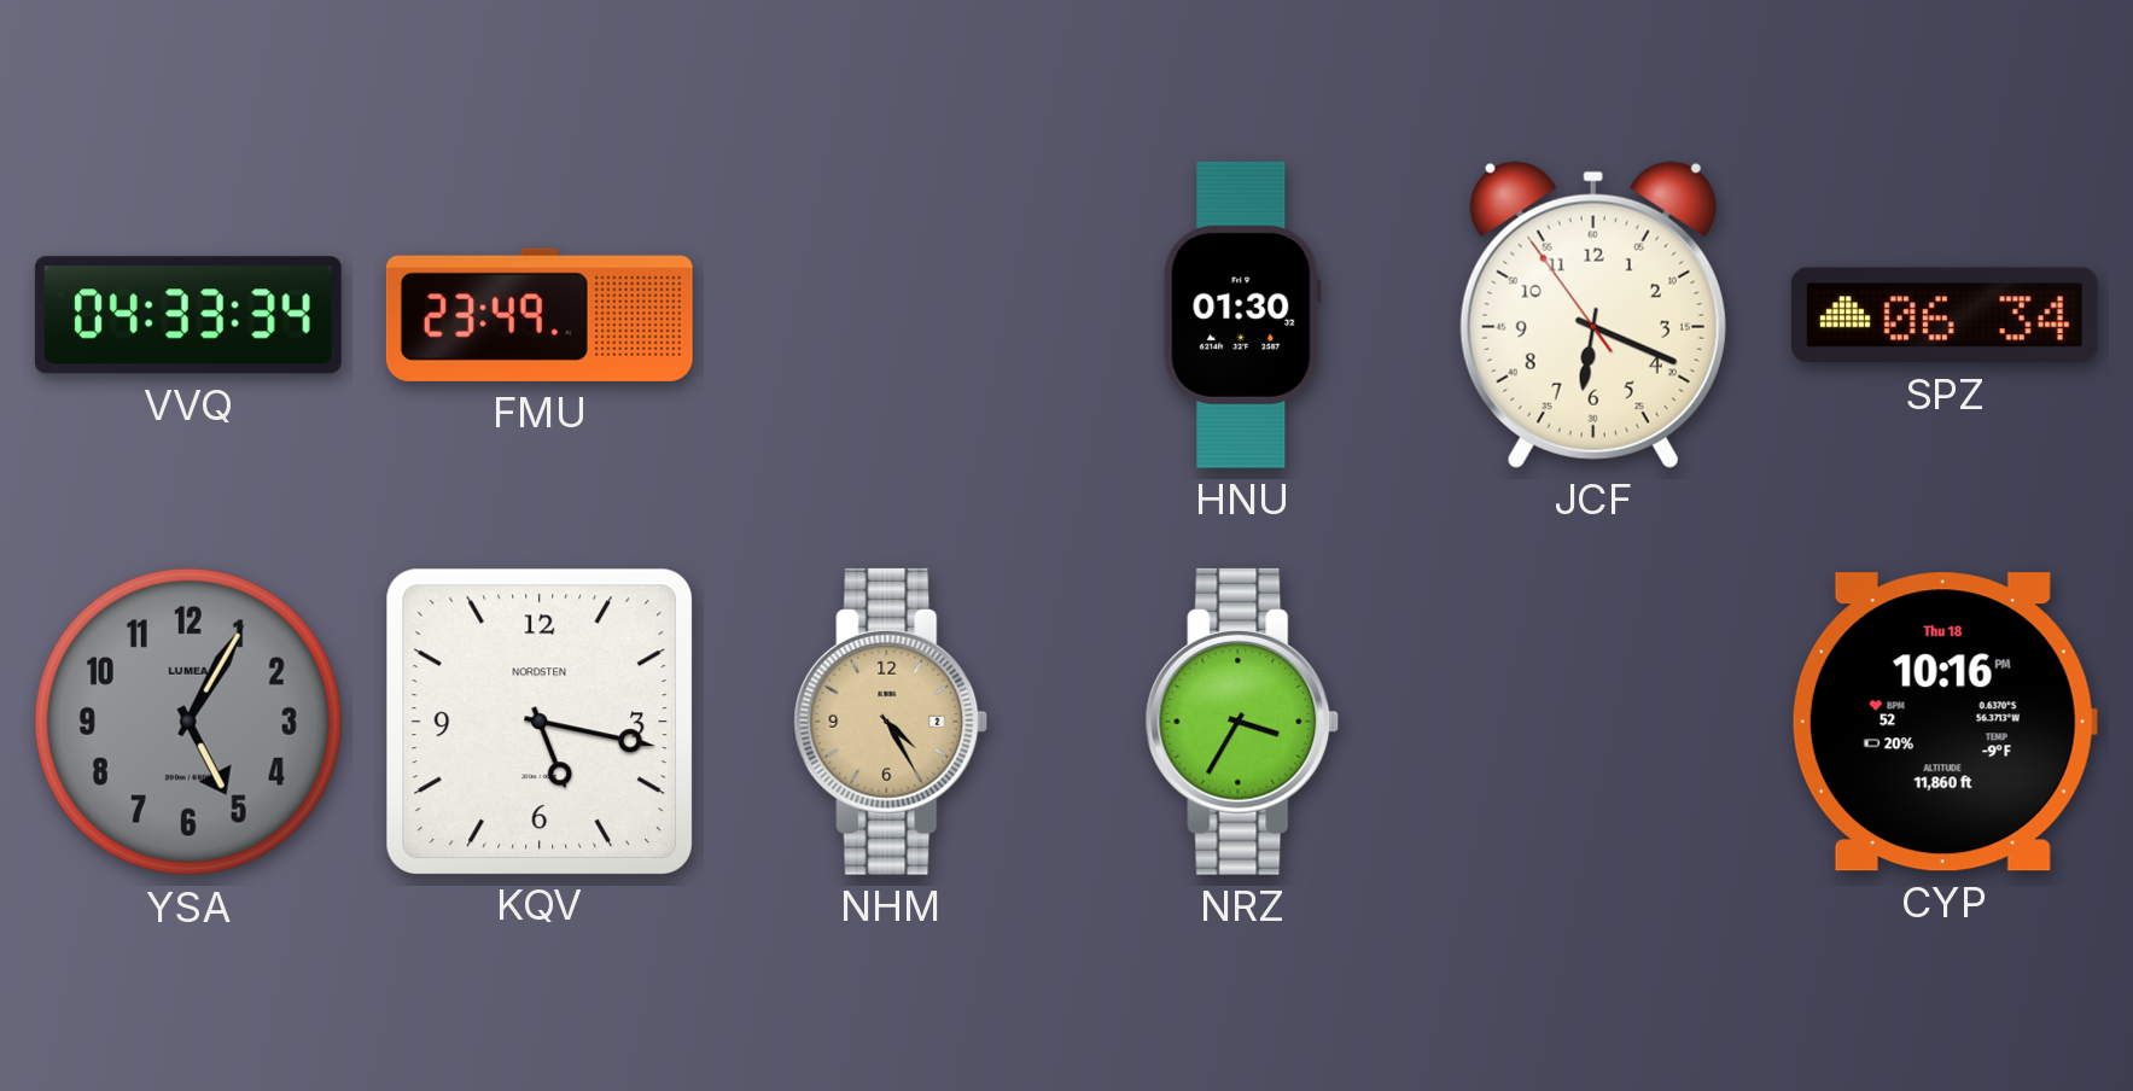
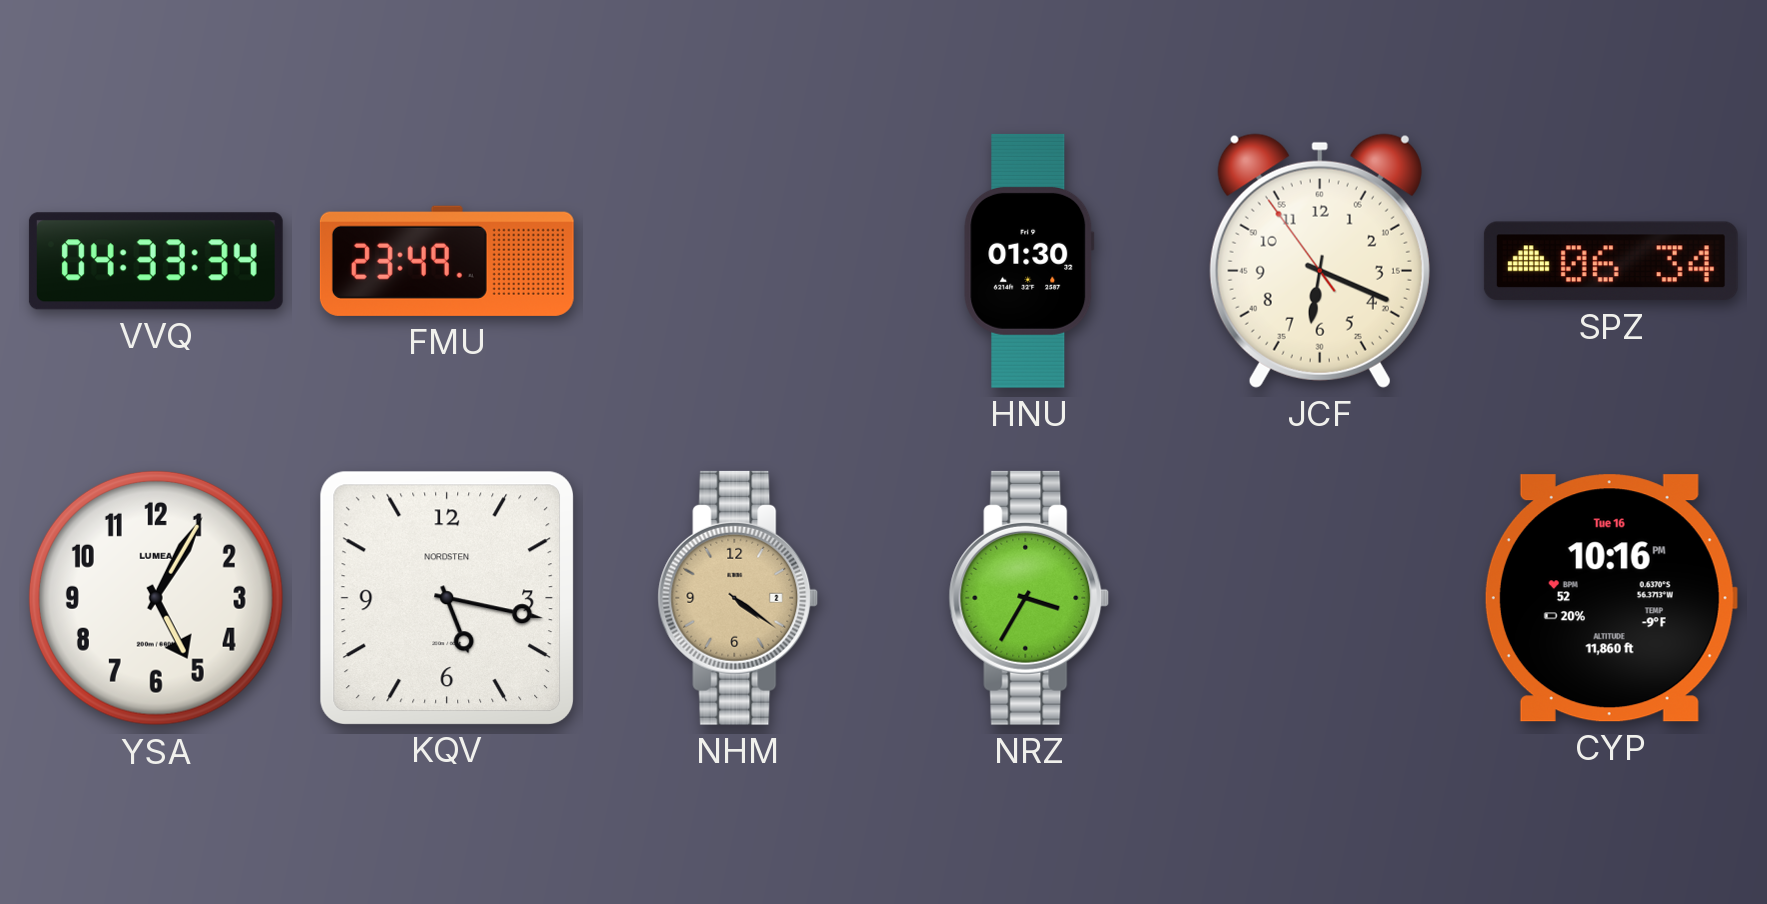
YSA dial: grey -> white
NHM: 4:25 -> 4:21
CYP date: Thu 18 -> Tue 16
